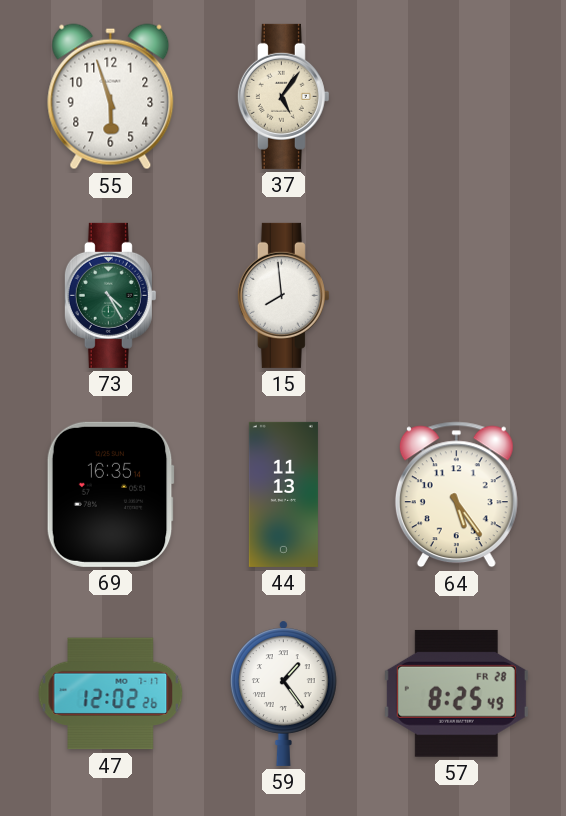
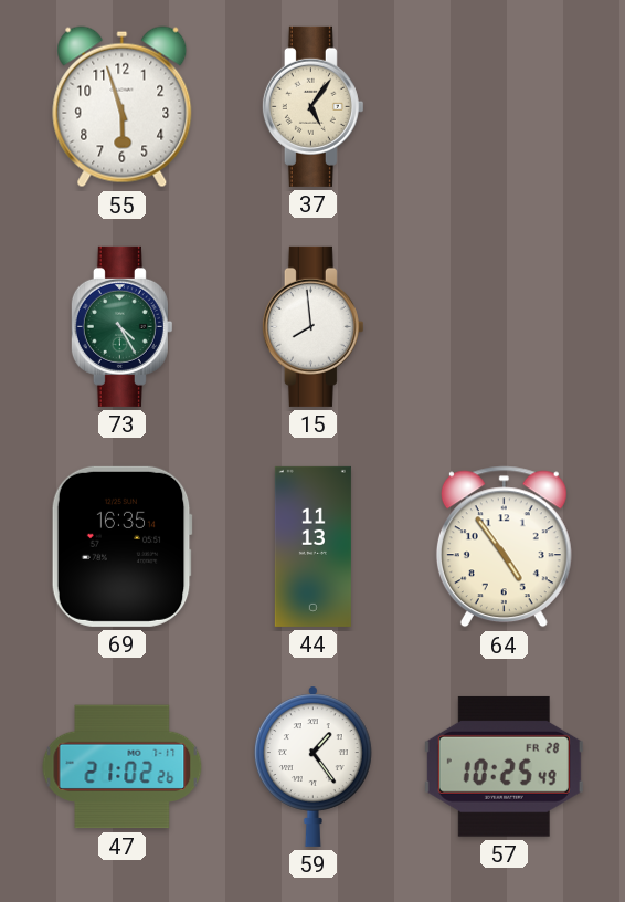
64: 5:24 -> 4:54
47: 12:02 -> 21:02
57: 8:25 -> 10:25
